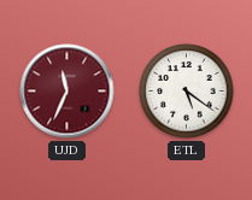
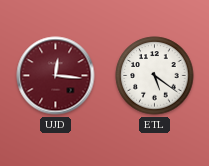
UJD: 11:34 -> 12:16
